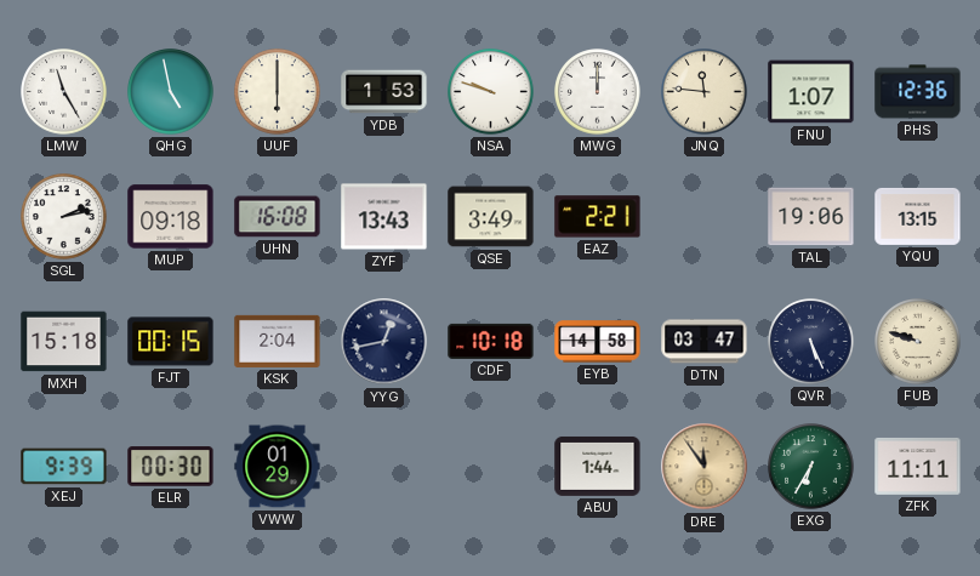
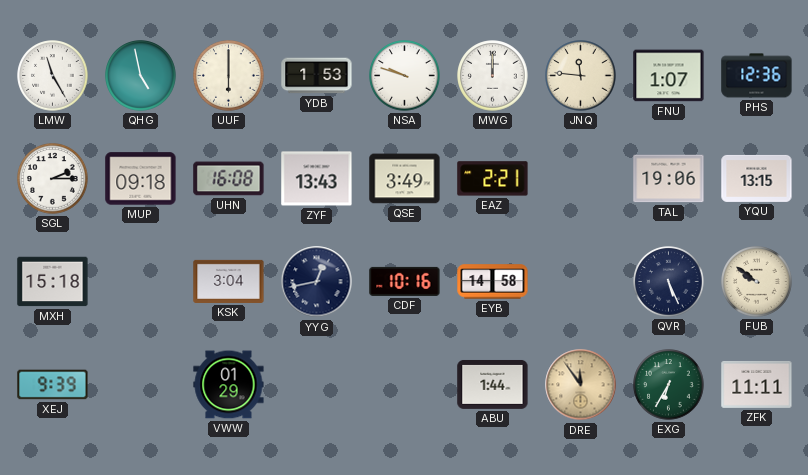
SGL: 2:13 -> 2:15
FJT: 00:15 -> none
KSK: 2:04 -> 3:04
CDF: 10:18 -> 10:16
DTN: 03:47 -> none
FUB: 9:48 -> 9:51
ELR: 00:30 -> none
